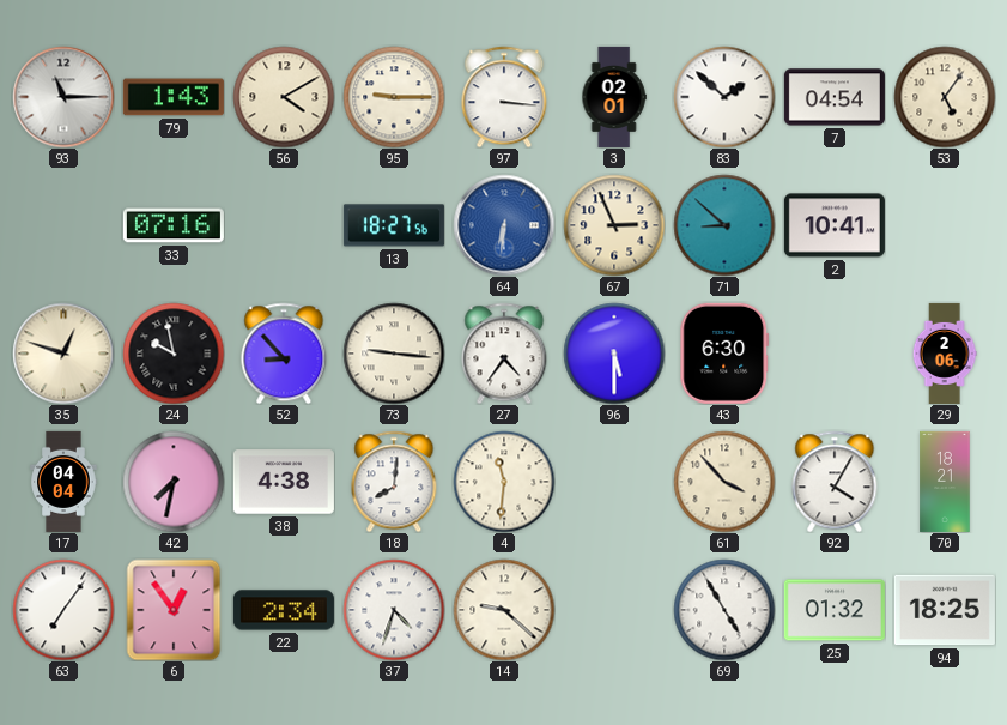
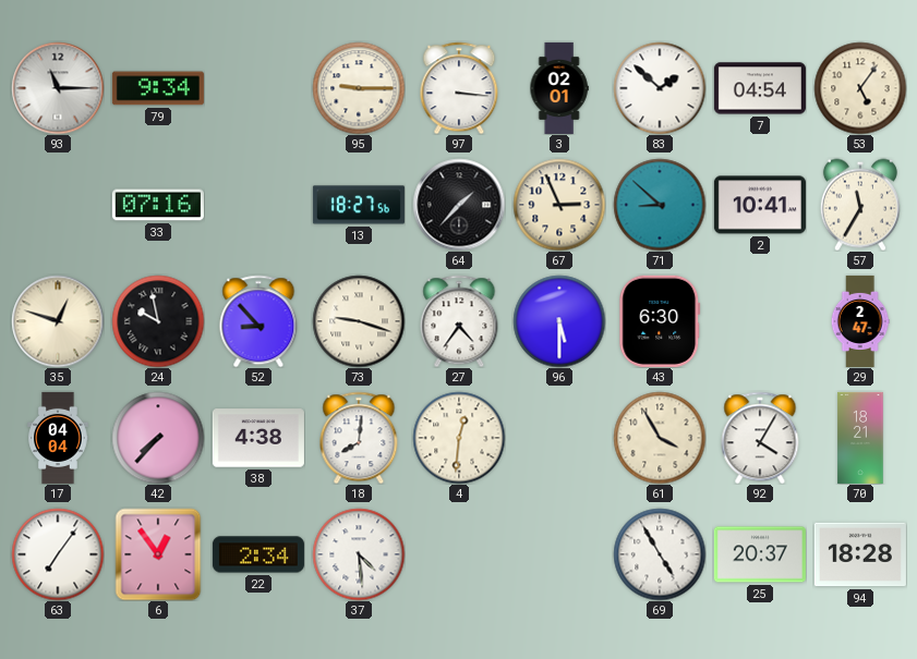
79: 1:43 -> 9:34
56: 4:10 -> none
64: 6:31 -> 1:37
64 dial: blue -> black
57: none -> 11:35
73: 9:16 -> 9:18
29: 2:06 -> 2:47
42: 7:32 -> 7:37
4: 11:31 -> 12:31
61: 3:53 -> 3:55
37: 4:33 -> 4:29
14: 9:22 -> none
25: 01:32 -> 20:37
94: 18:25 -> 18:28
